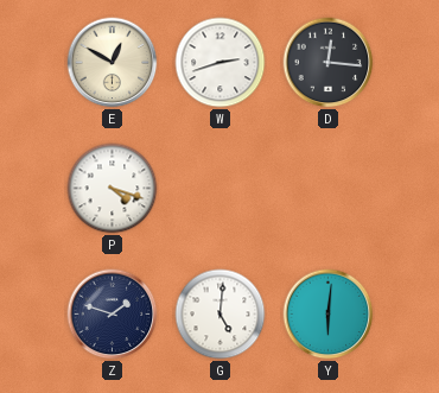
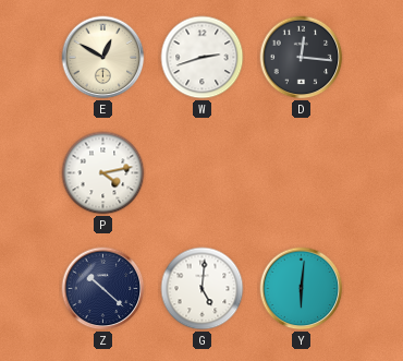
P: 4:18 -> 4:13
Z: 1:48 -> 10:22
